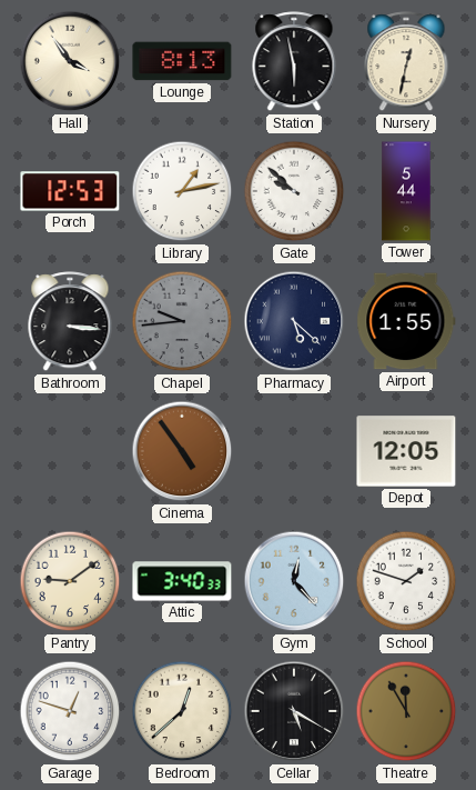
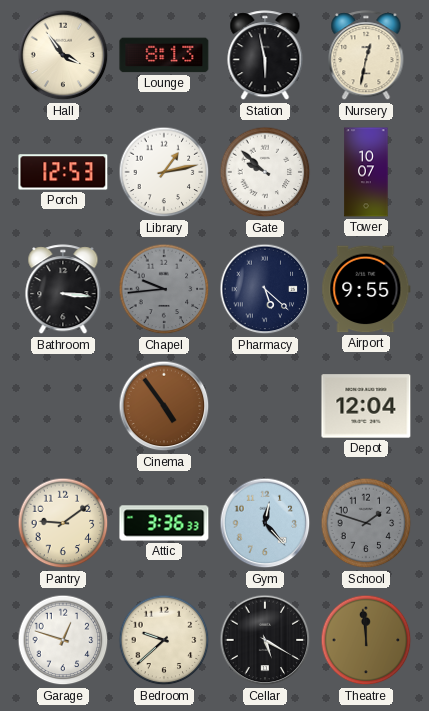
Tower: 5:44 -> 10:07
Airport: 1:55 -> 9:55
Depot: 12:05 -> 12:04
Attic: 3:40 -> 3:36
School dial: white -> grey
Bedroom: 12:38 -> 9:38
Theatre: 11:55 -> 11:59
